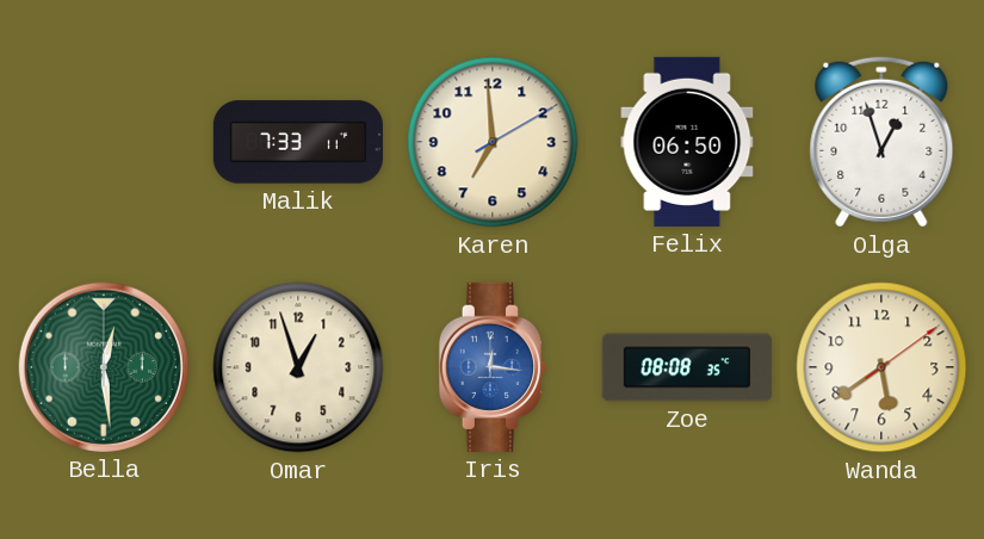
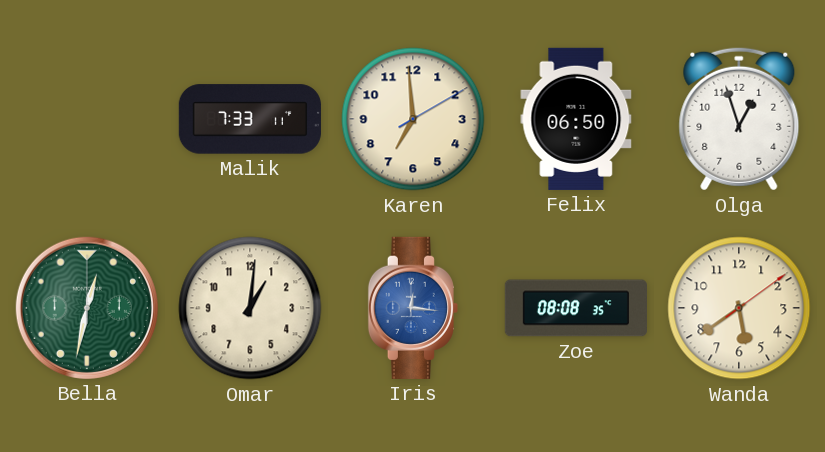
Bella: 12:29 -> 12:32
Omar: 12:57 -> 1:01
